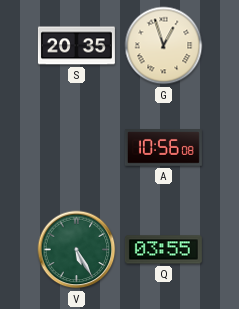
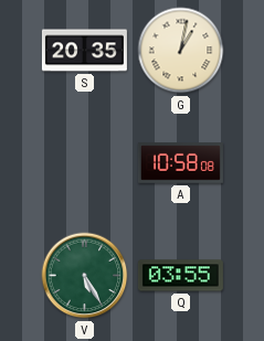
G: 12:57 -> 1:02
A: 10:56 -> 10:58
